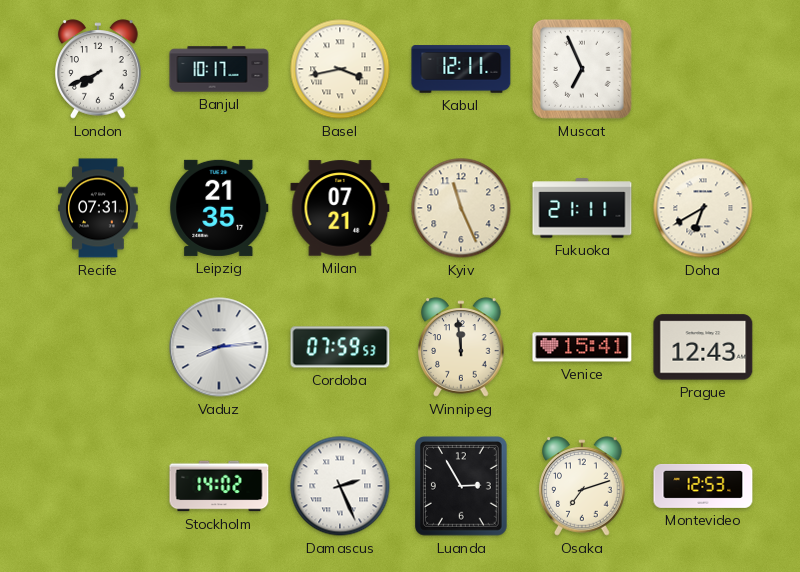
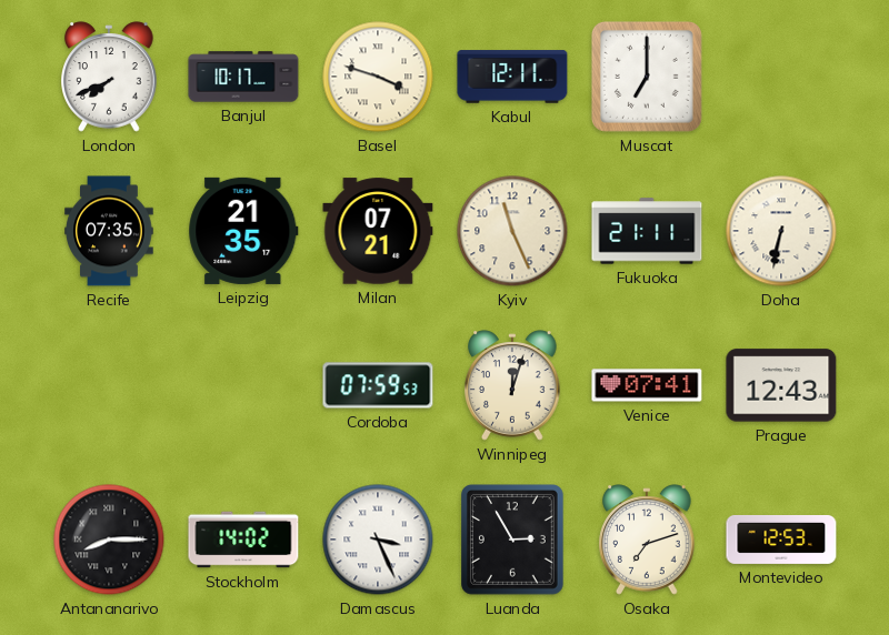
Basel: 3:43 -> 3:48
Muscat: 6:56 -> 7:00
Recife: 07:31 -> 07:35
Doha: 6:40 -> 6:32
Vaduz: 8:14 -> none
Winnipeg: 11:59 -> 12:03
Venice: 15:41 -> 07:41
Antananarivo: none -> 8:15
Damascus: 2:26 -> 3:26
